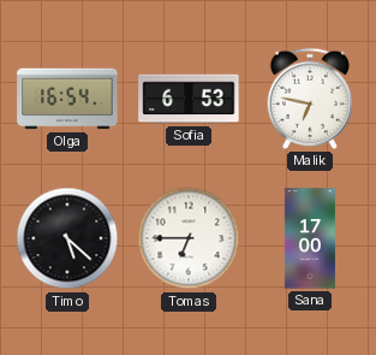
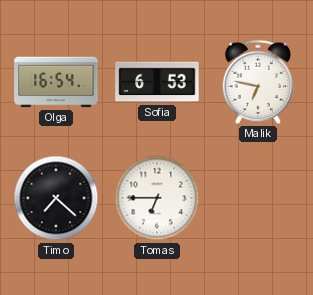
Timo: 5:22 -> 7:22
Sana: 17:00 -> none
